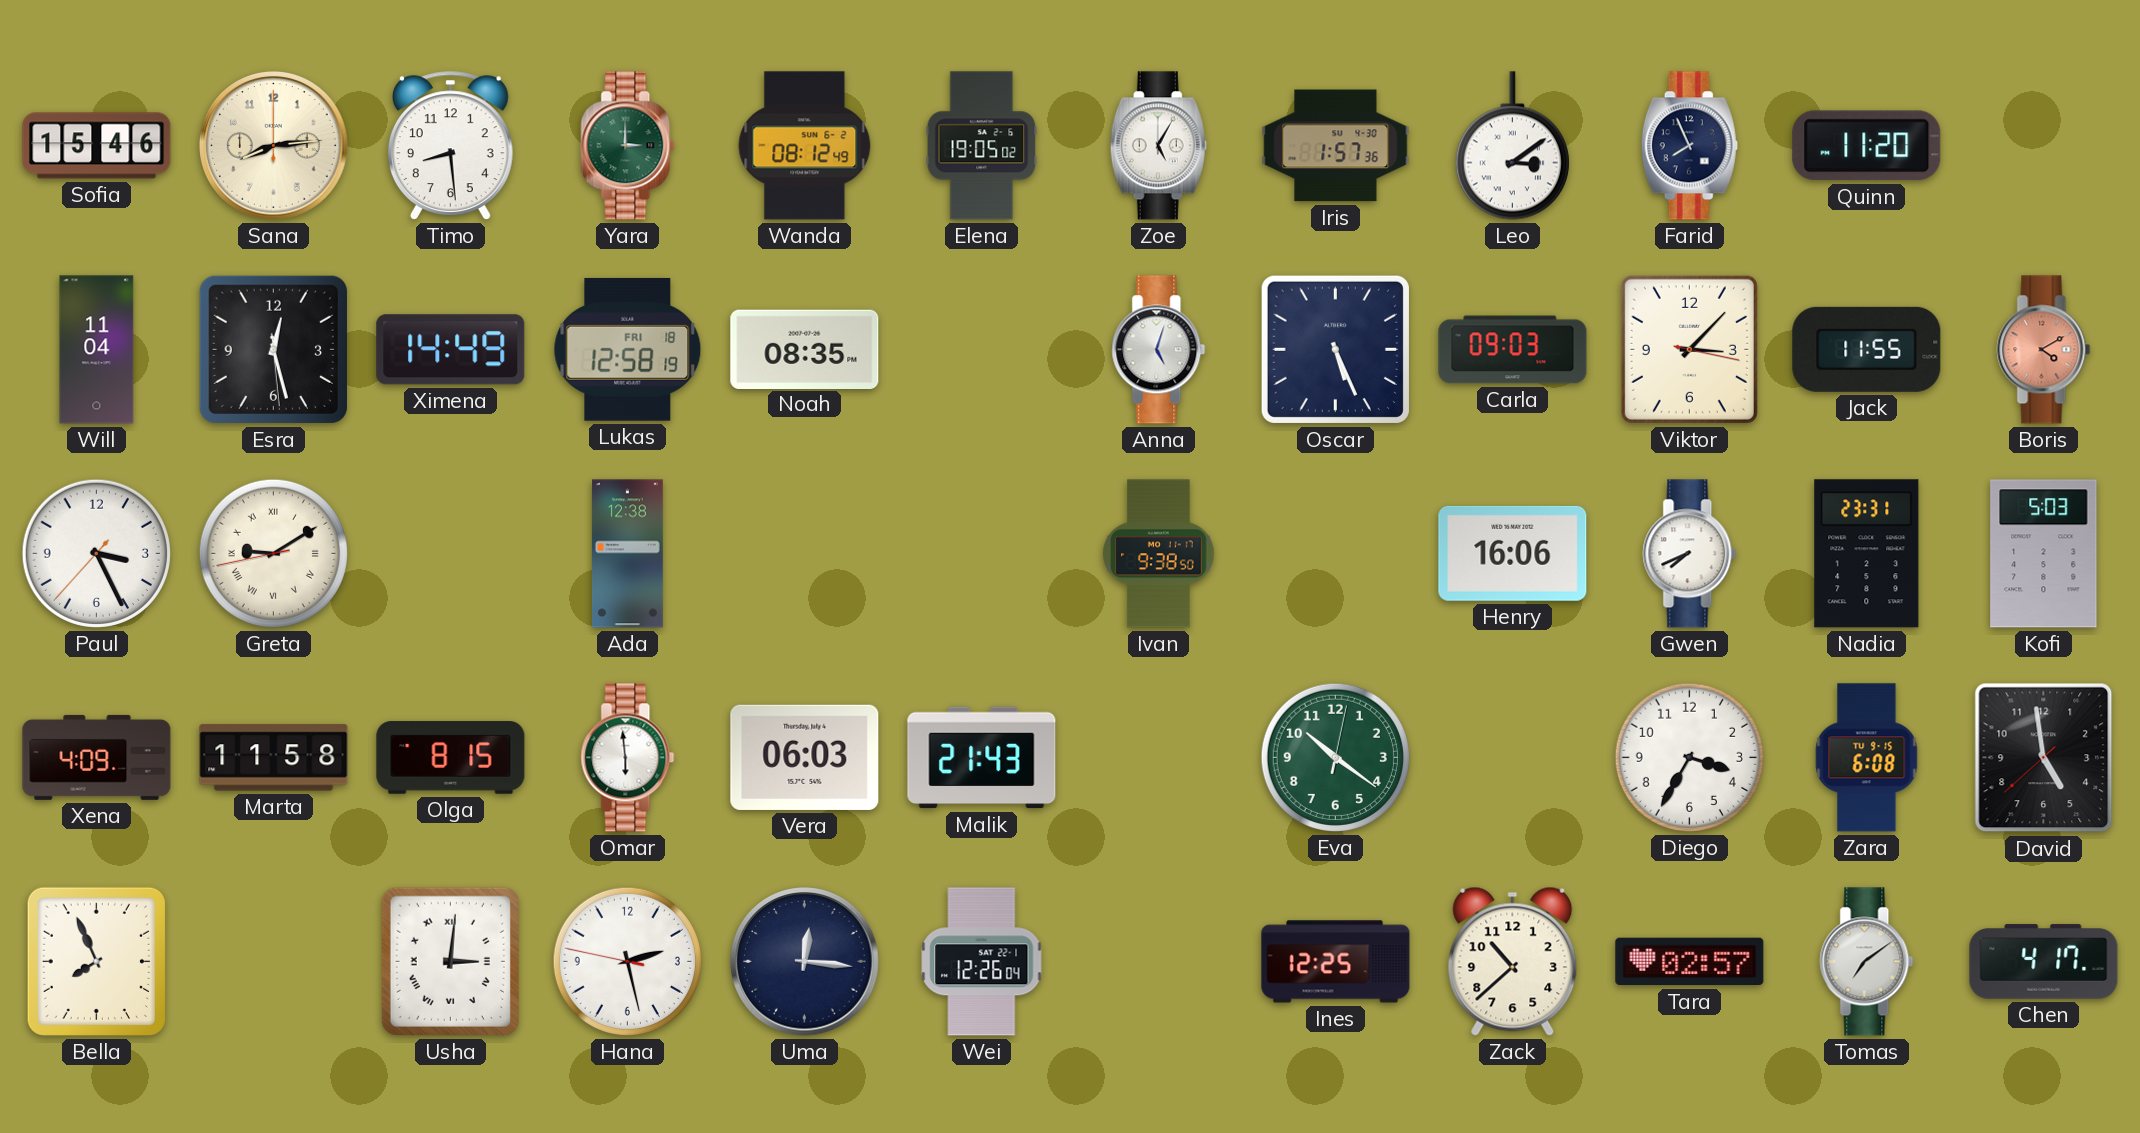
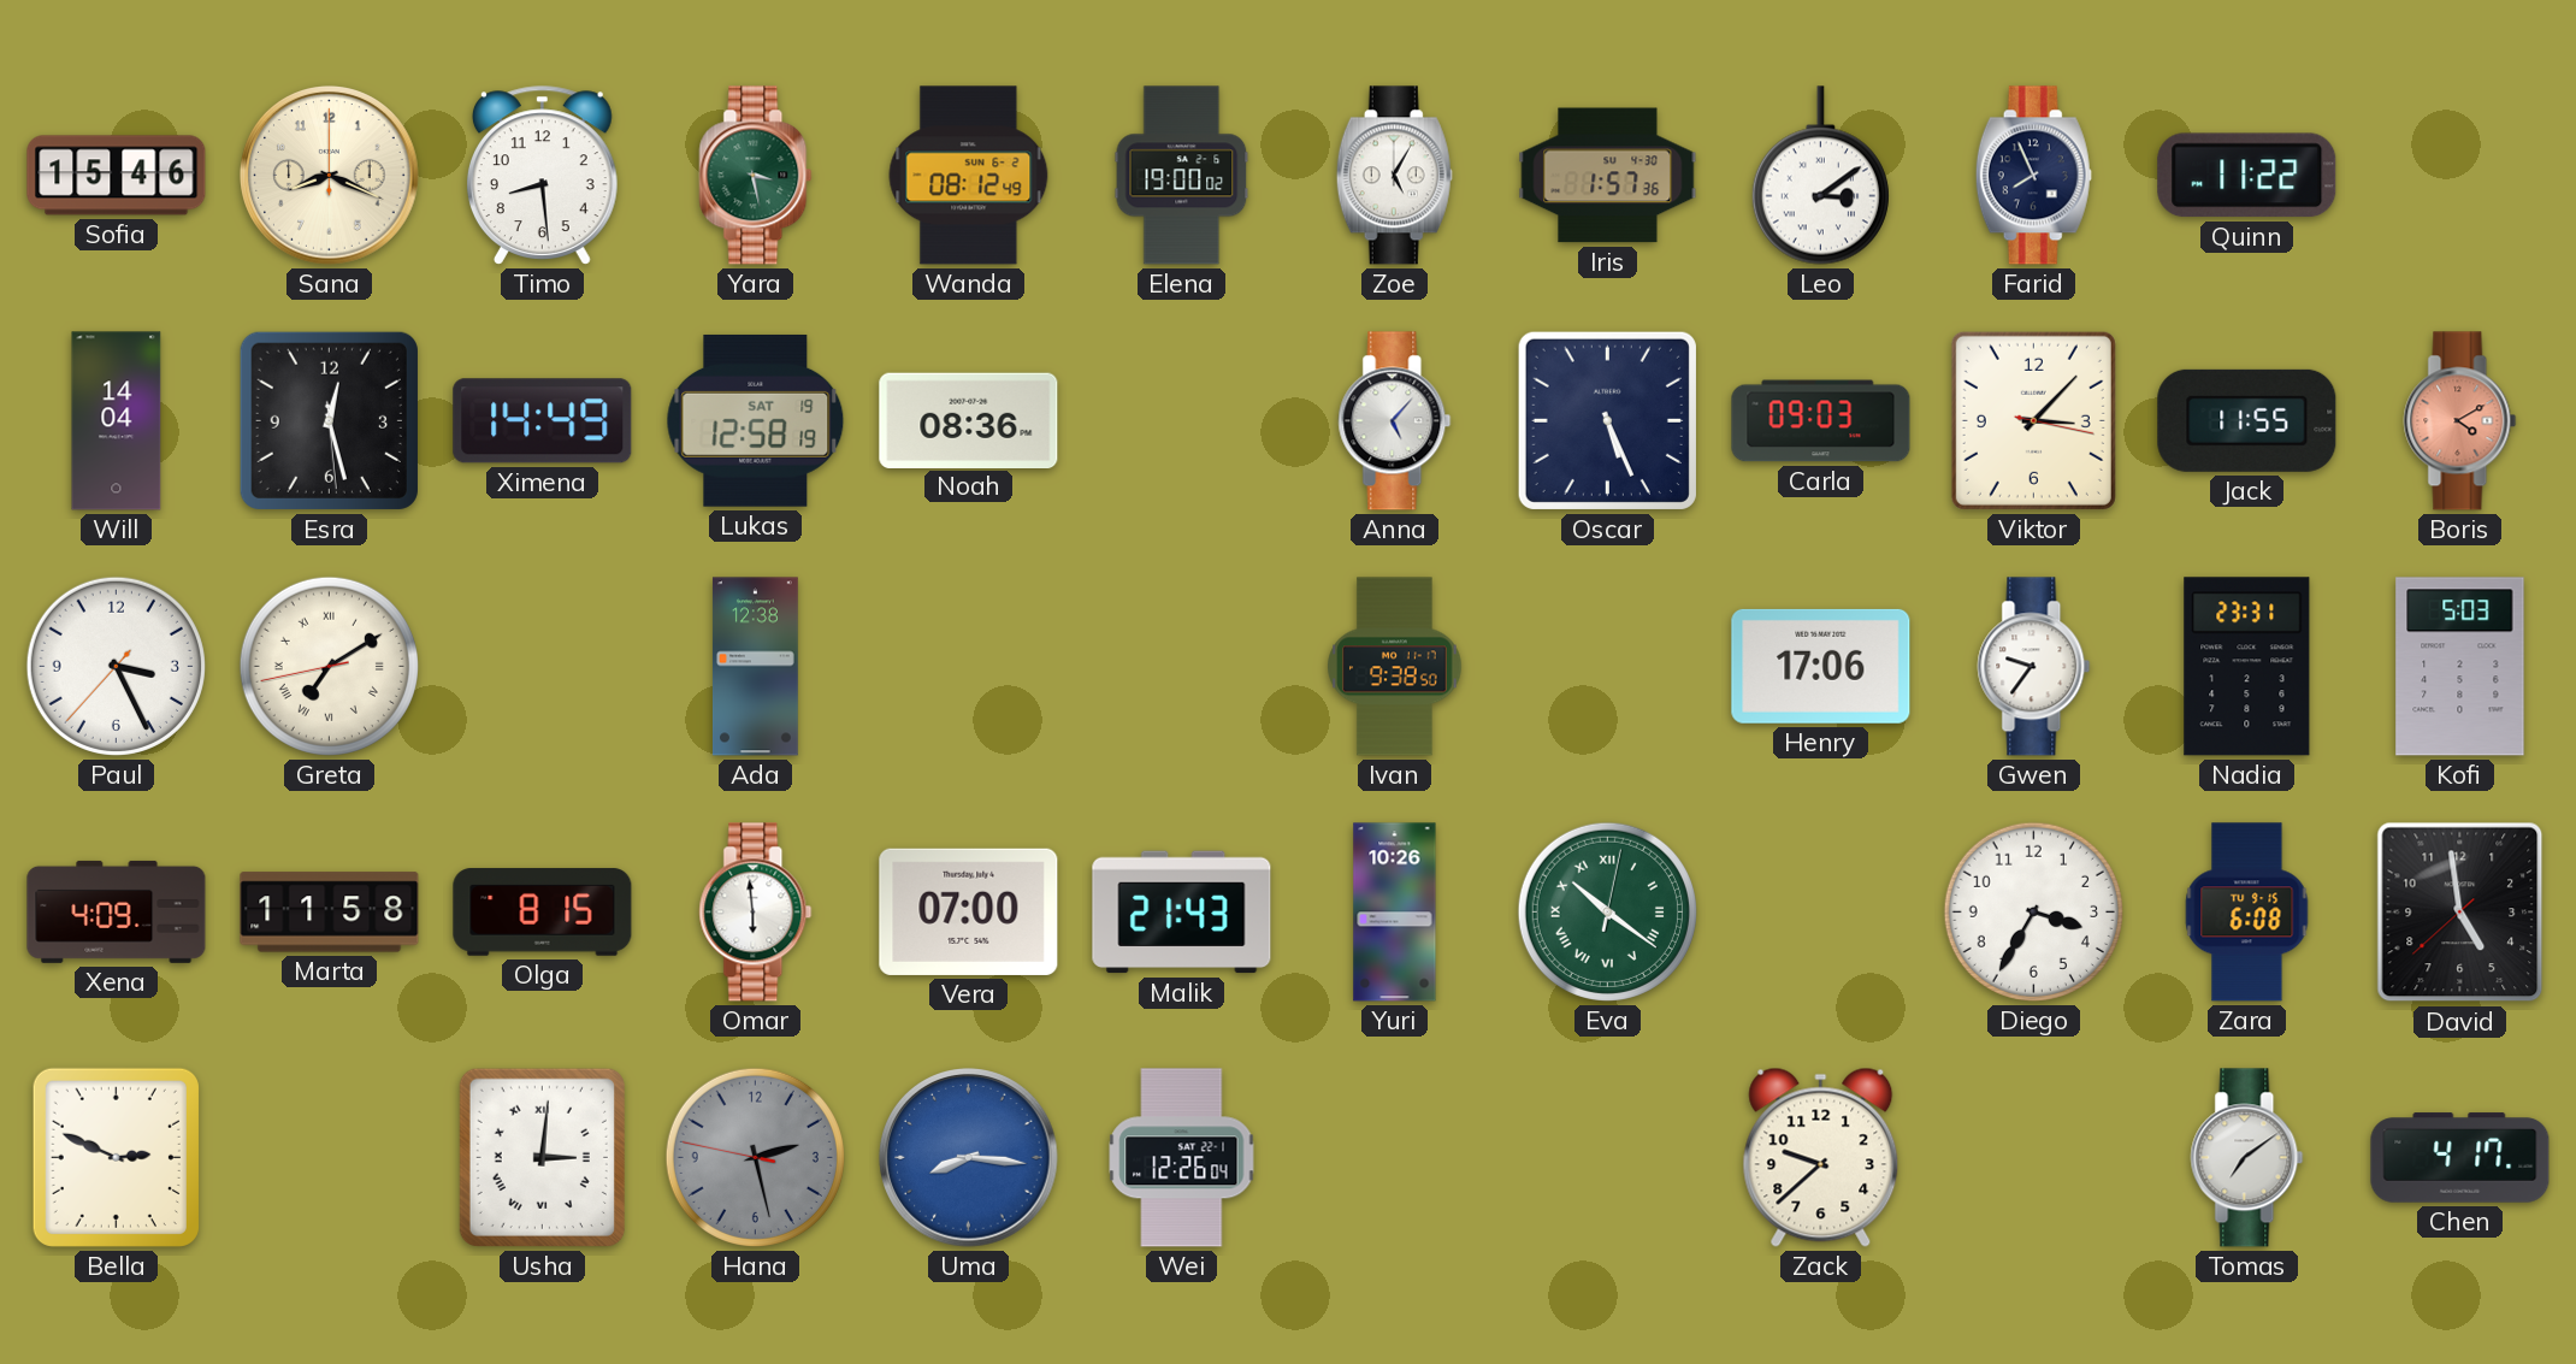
Sana: 8:14 -> 8:19
Yara: 3:00 -> 3:28
Elena: 19:05 -> 19:00
Quinn: 11:20 -> 11:22
Will: 11:04 -> 14:04
Lukas date: FRI 18 -> SAT 19
Noah: 08:35 -> 08:36
Anna: 5:03 -> 5:07
Greta: 9:09 -> 7:09
Henry: 16:06 -> 17:06
Gwen: 7:41 -> 9:36
Vera: 06:03 -> 07:00
Yuri: none -> 10:26
Eva numerals: Arabic -> Roman
Bella: 7:56 -> 2:49
Hana dial: white -> grey
Uma: 12:16 -> 8:16
Uma dial: navy -> blue
Ines: 12:25 -> none
Zack: 10:38 -> 9:38
Tara: 02:57 -> none
